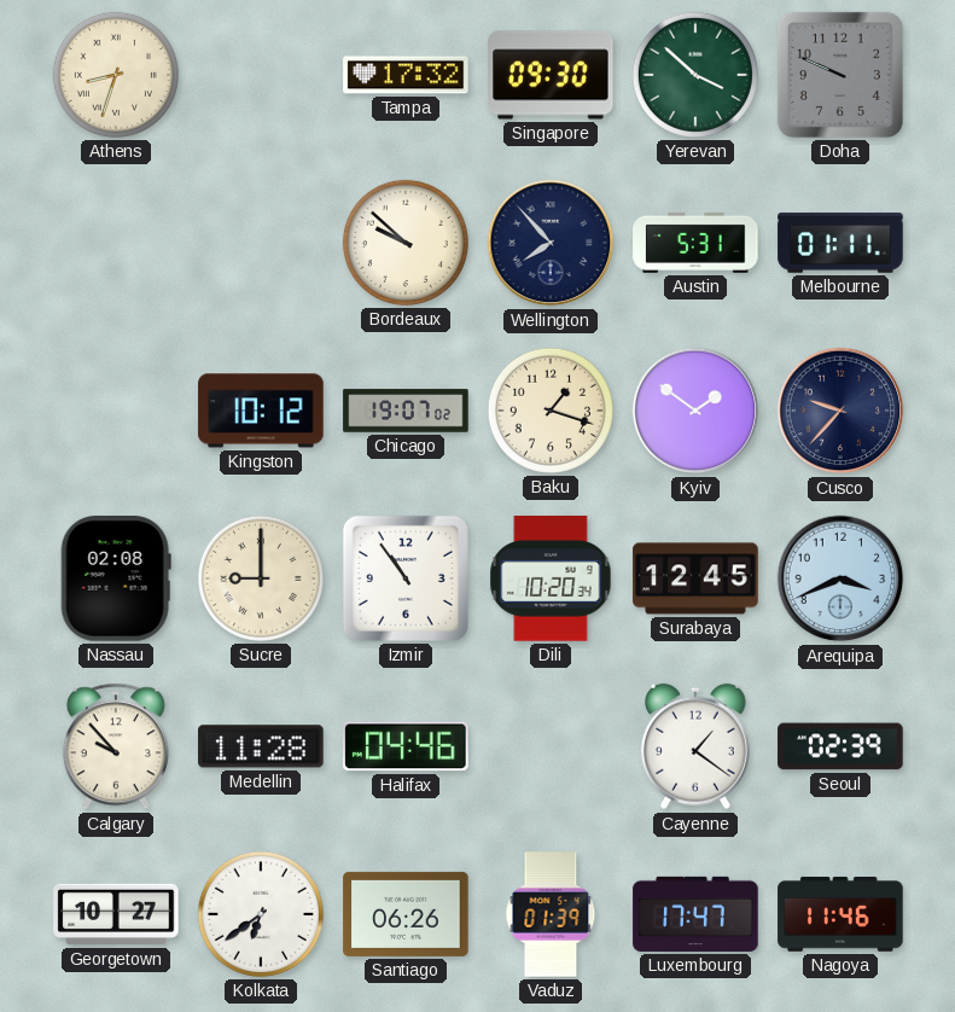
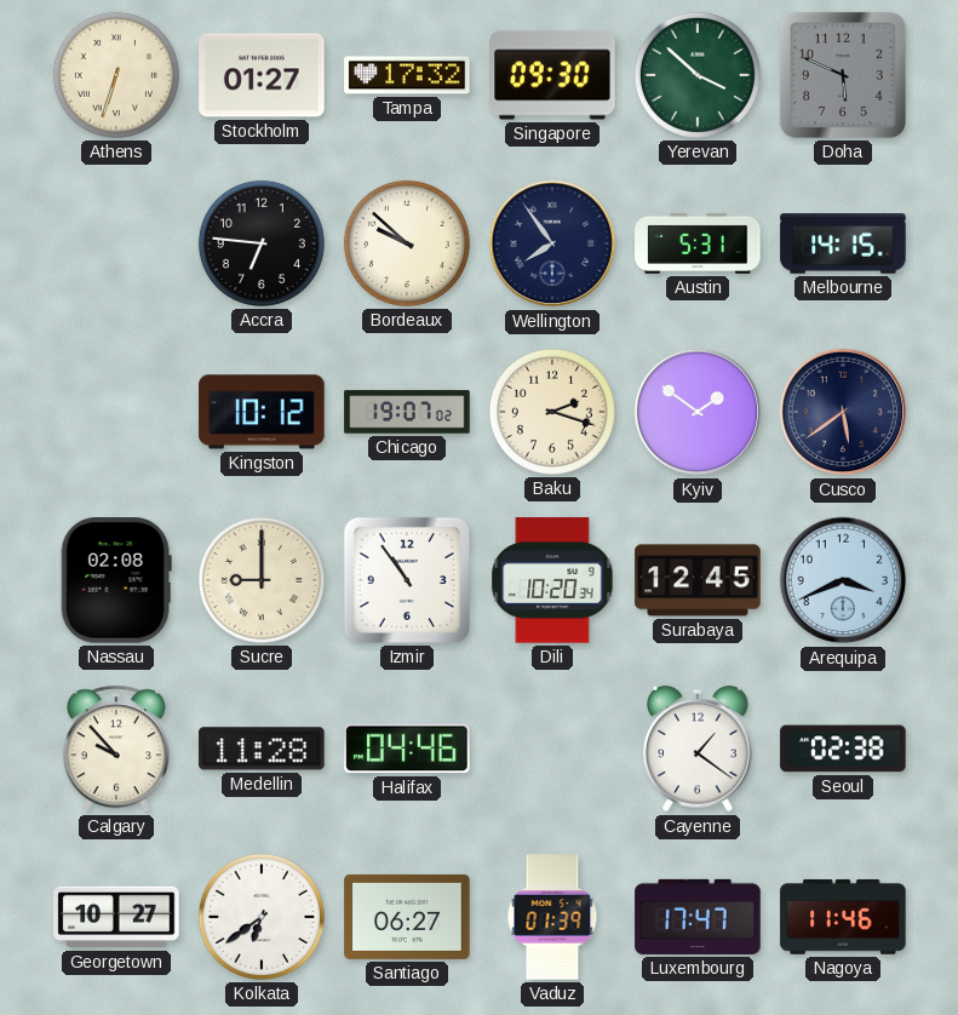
Athens: 8:33 -> 6:33
Stockholm: none -> 01:27
Doha: 9:49 -> 5:49
Accra: none -> 6:46
Wellington: 7:53 -> 7:54
Melbourne: 01:11 -> 14:15
Baku: 1:18 -> 2:18
Cusco: 9:37 -> 5:39
Seoul: 02:39 -> 02:38
Santiago: 06:26 -> 06:27
